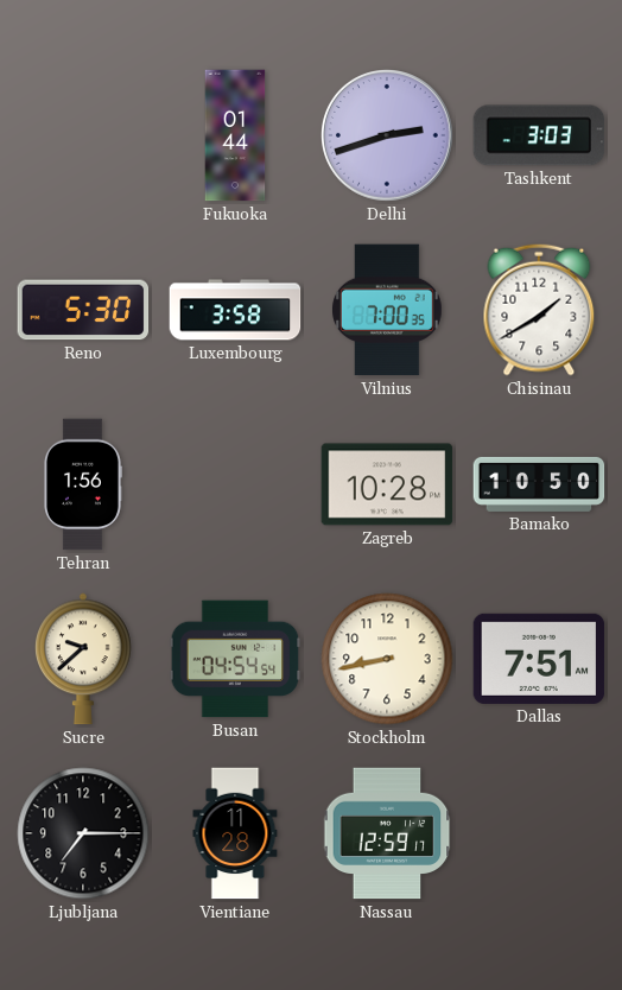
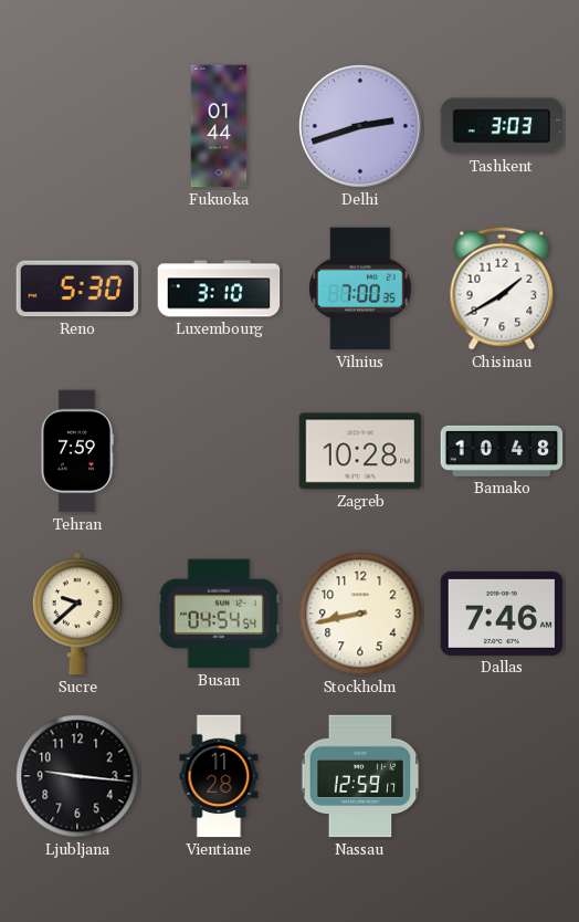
Luxembourg: 3:58 -> 3:10
Tehran: 1:56 -> 7:59
Bamako: 10:50 -> 10:48
Dallas: 7:51 -> 7:46
Ljubljana: 7:15 -> 9:16
